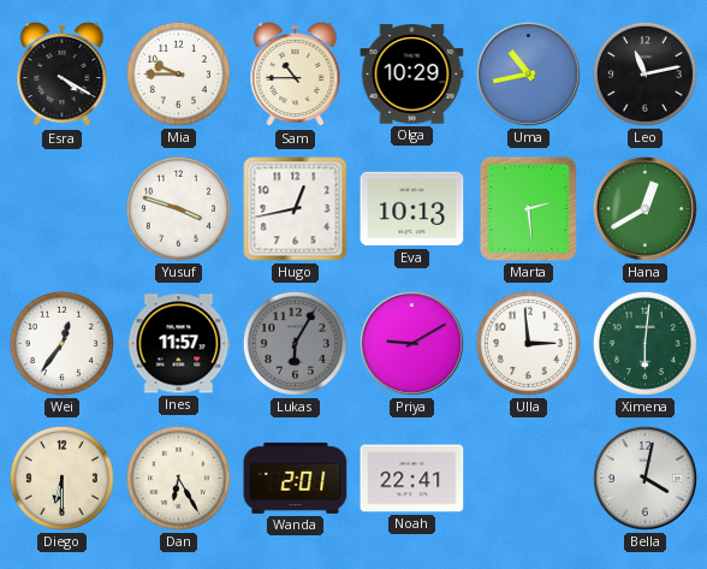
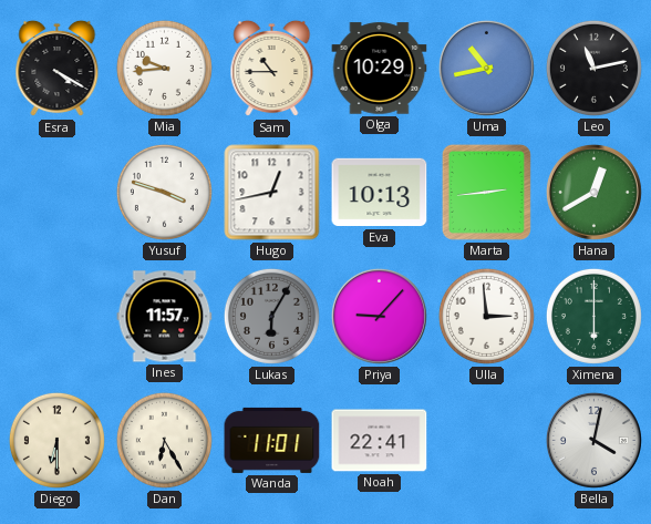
Mia: 9:45 -> 9:44
Marta: 2:29 -> 2:44
Wei: 12:36 -> none
Priya: 9:10 -> 9:07
Ximena: 6:01 -> 6:00
Wanda: 2:01 -> 11:01
